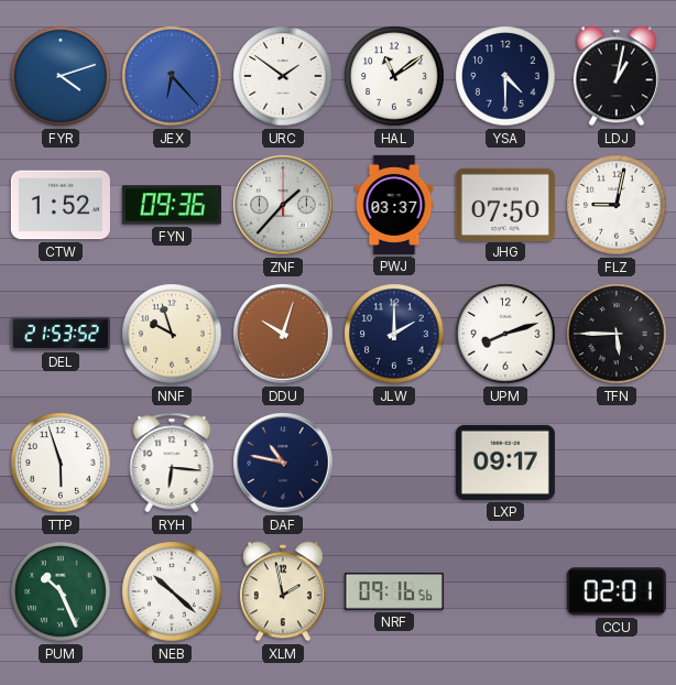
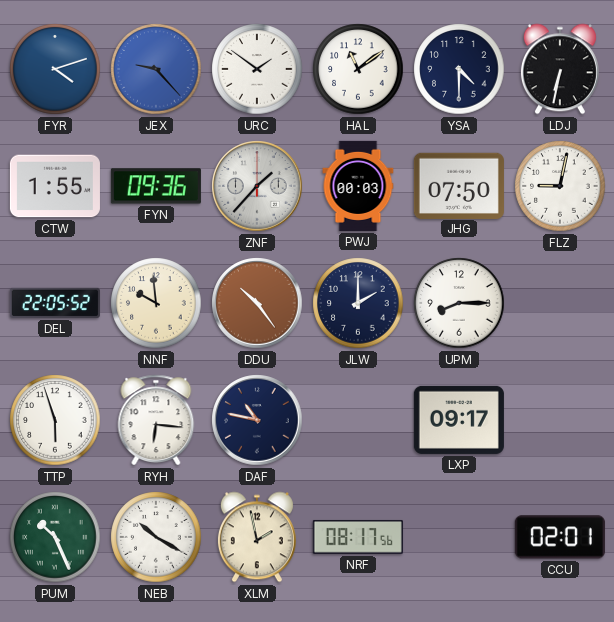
JEX: 6:23 -> 9:23
LDJ: 1:02 -> 6:32
CTW: 1:52 -> 1:55
PWJ: 03:37 -> 00:03
DEL: 21:53 -> 22:05
NNF: 9:57 -> 9:59
DDU: 10:03 -> 10:24
UPM: 8:12 -> 8:15
TFN: 5:45 -> none
NEB: 10:22 -> 10:20
NRF: 09:16 -> 08:17
